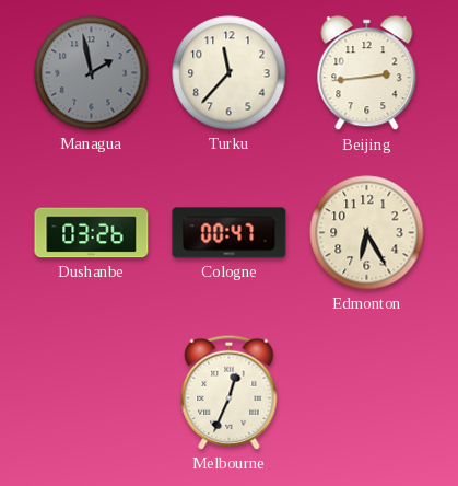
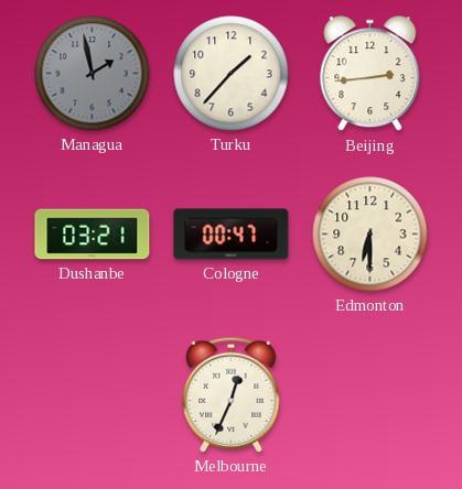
Turku: 11:37 -> 1:37
Dushanbe: 03:26 -> 03:21
Edmonton: 6:25 -> 6:30
